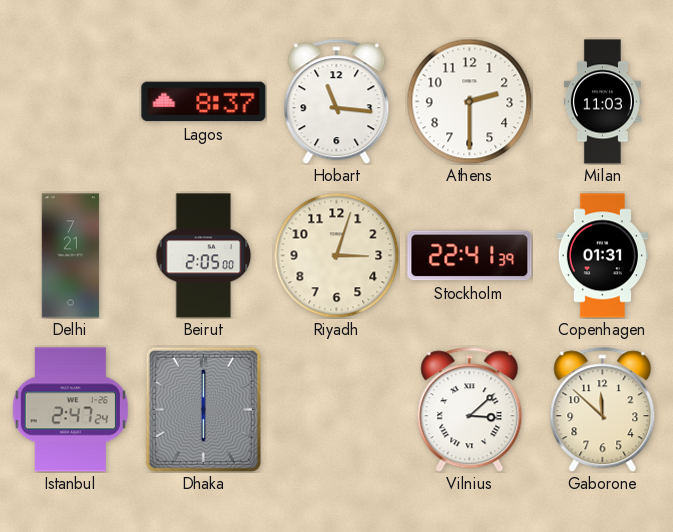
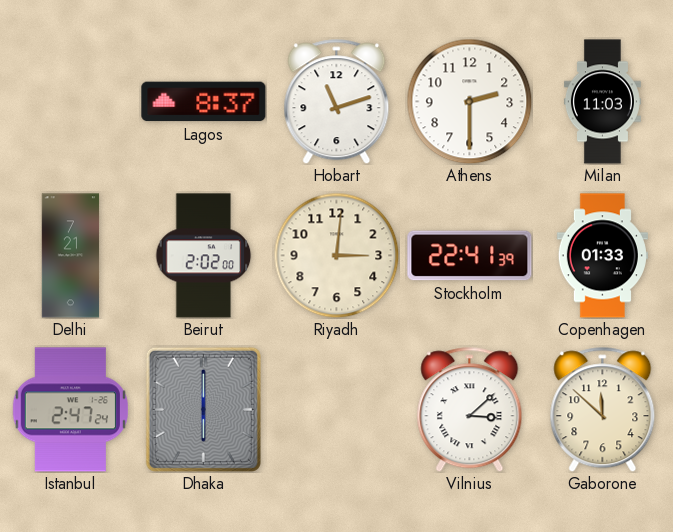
Hobart: 11:16 -> 11:12
Beirut: 2:05 -> 2:02
Riyadh: 3:03 -> 3:01
Copenhagen: 01:31 -> 01:33
